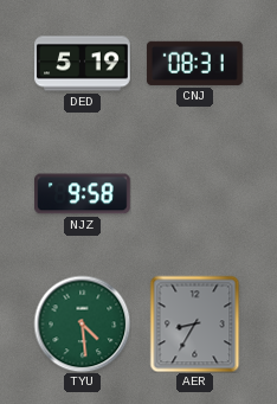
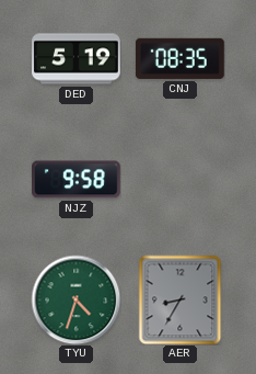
CNJ: 08:31 -> 08:35
TYU: 4:29 -> 4:33
